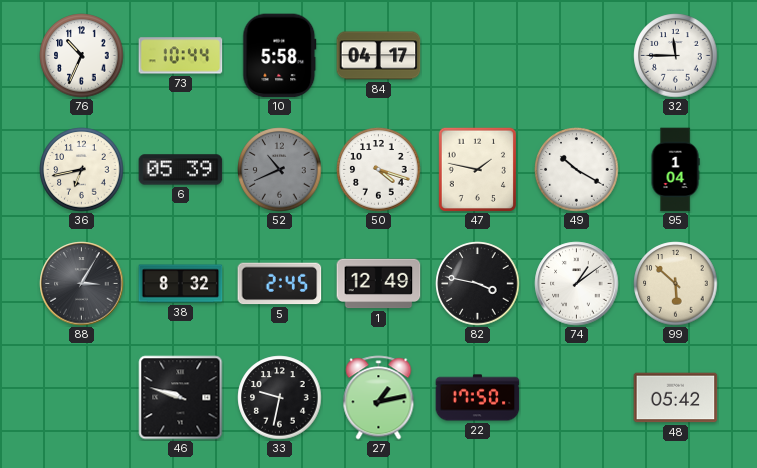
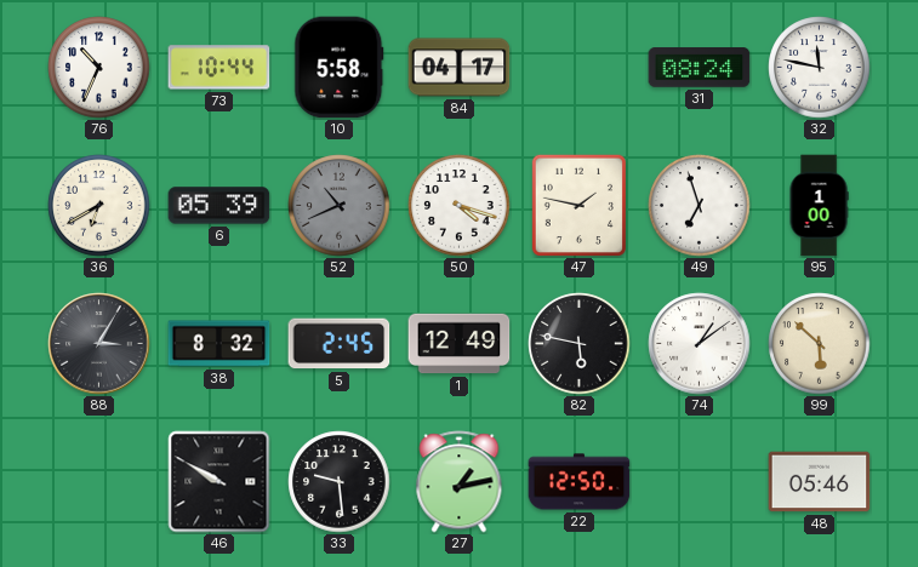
31: none -> 08:24
32: 11:45 -> 11:47
36: 6:43 -> 6:40
49: 10:20 -> 6:57
95: 1:04 -> 1:00
82: 3:47 -> 5:47
46: 9:48 -> 9:50
33: 9:32 -> 9:29
22: 17:50 -> 12:50
48: 05:42 -> 05:46
